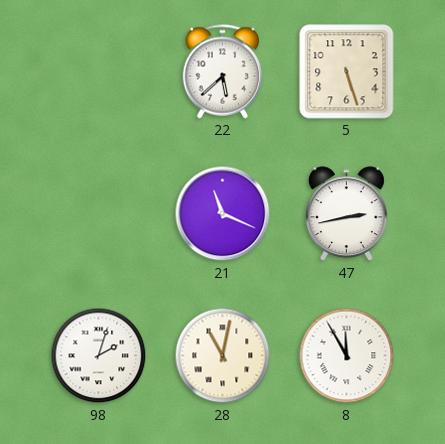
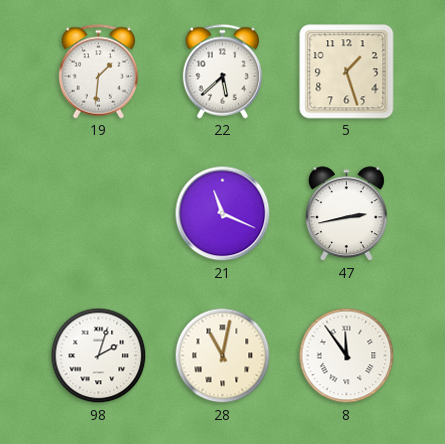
19: none -> 1:31
5: 5:27 -> 1:27
8: 11:55 -> 11:54
